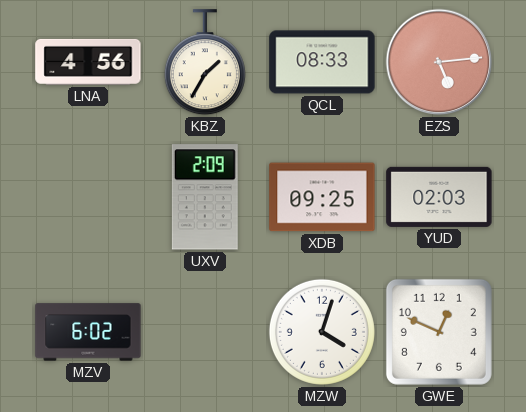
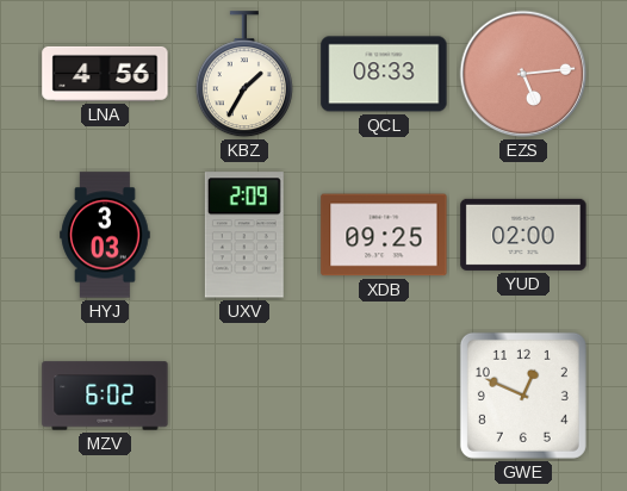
HYJ: none -> 3:03
YUD: 02:03 -> 02:00
MZW: 4:03 -> none
